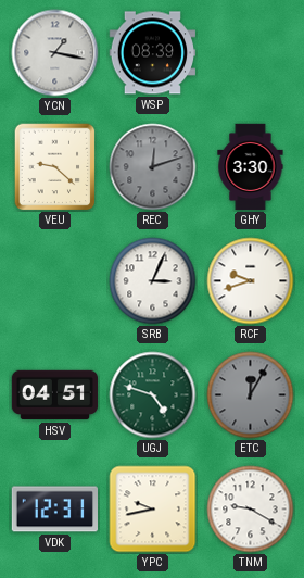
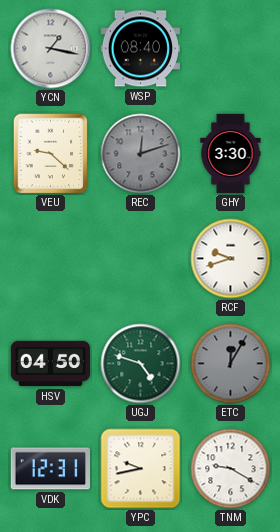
WSP: 08:39 -> 08:40
SRB: 3:04 -> none
HSV: 04:51 -> 04:50
